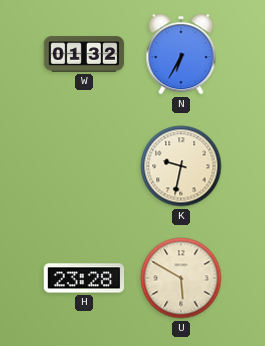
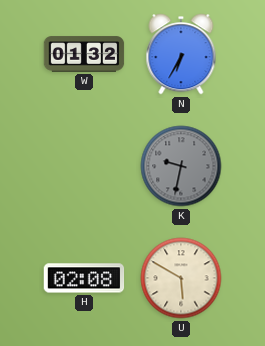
K dial: cream -> grey
H: 23:28 -> 02:08
